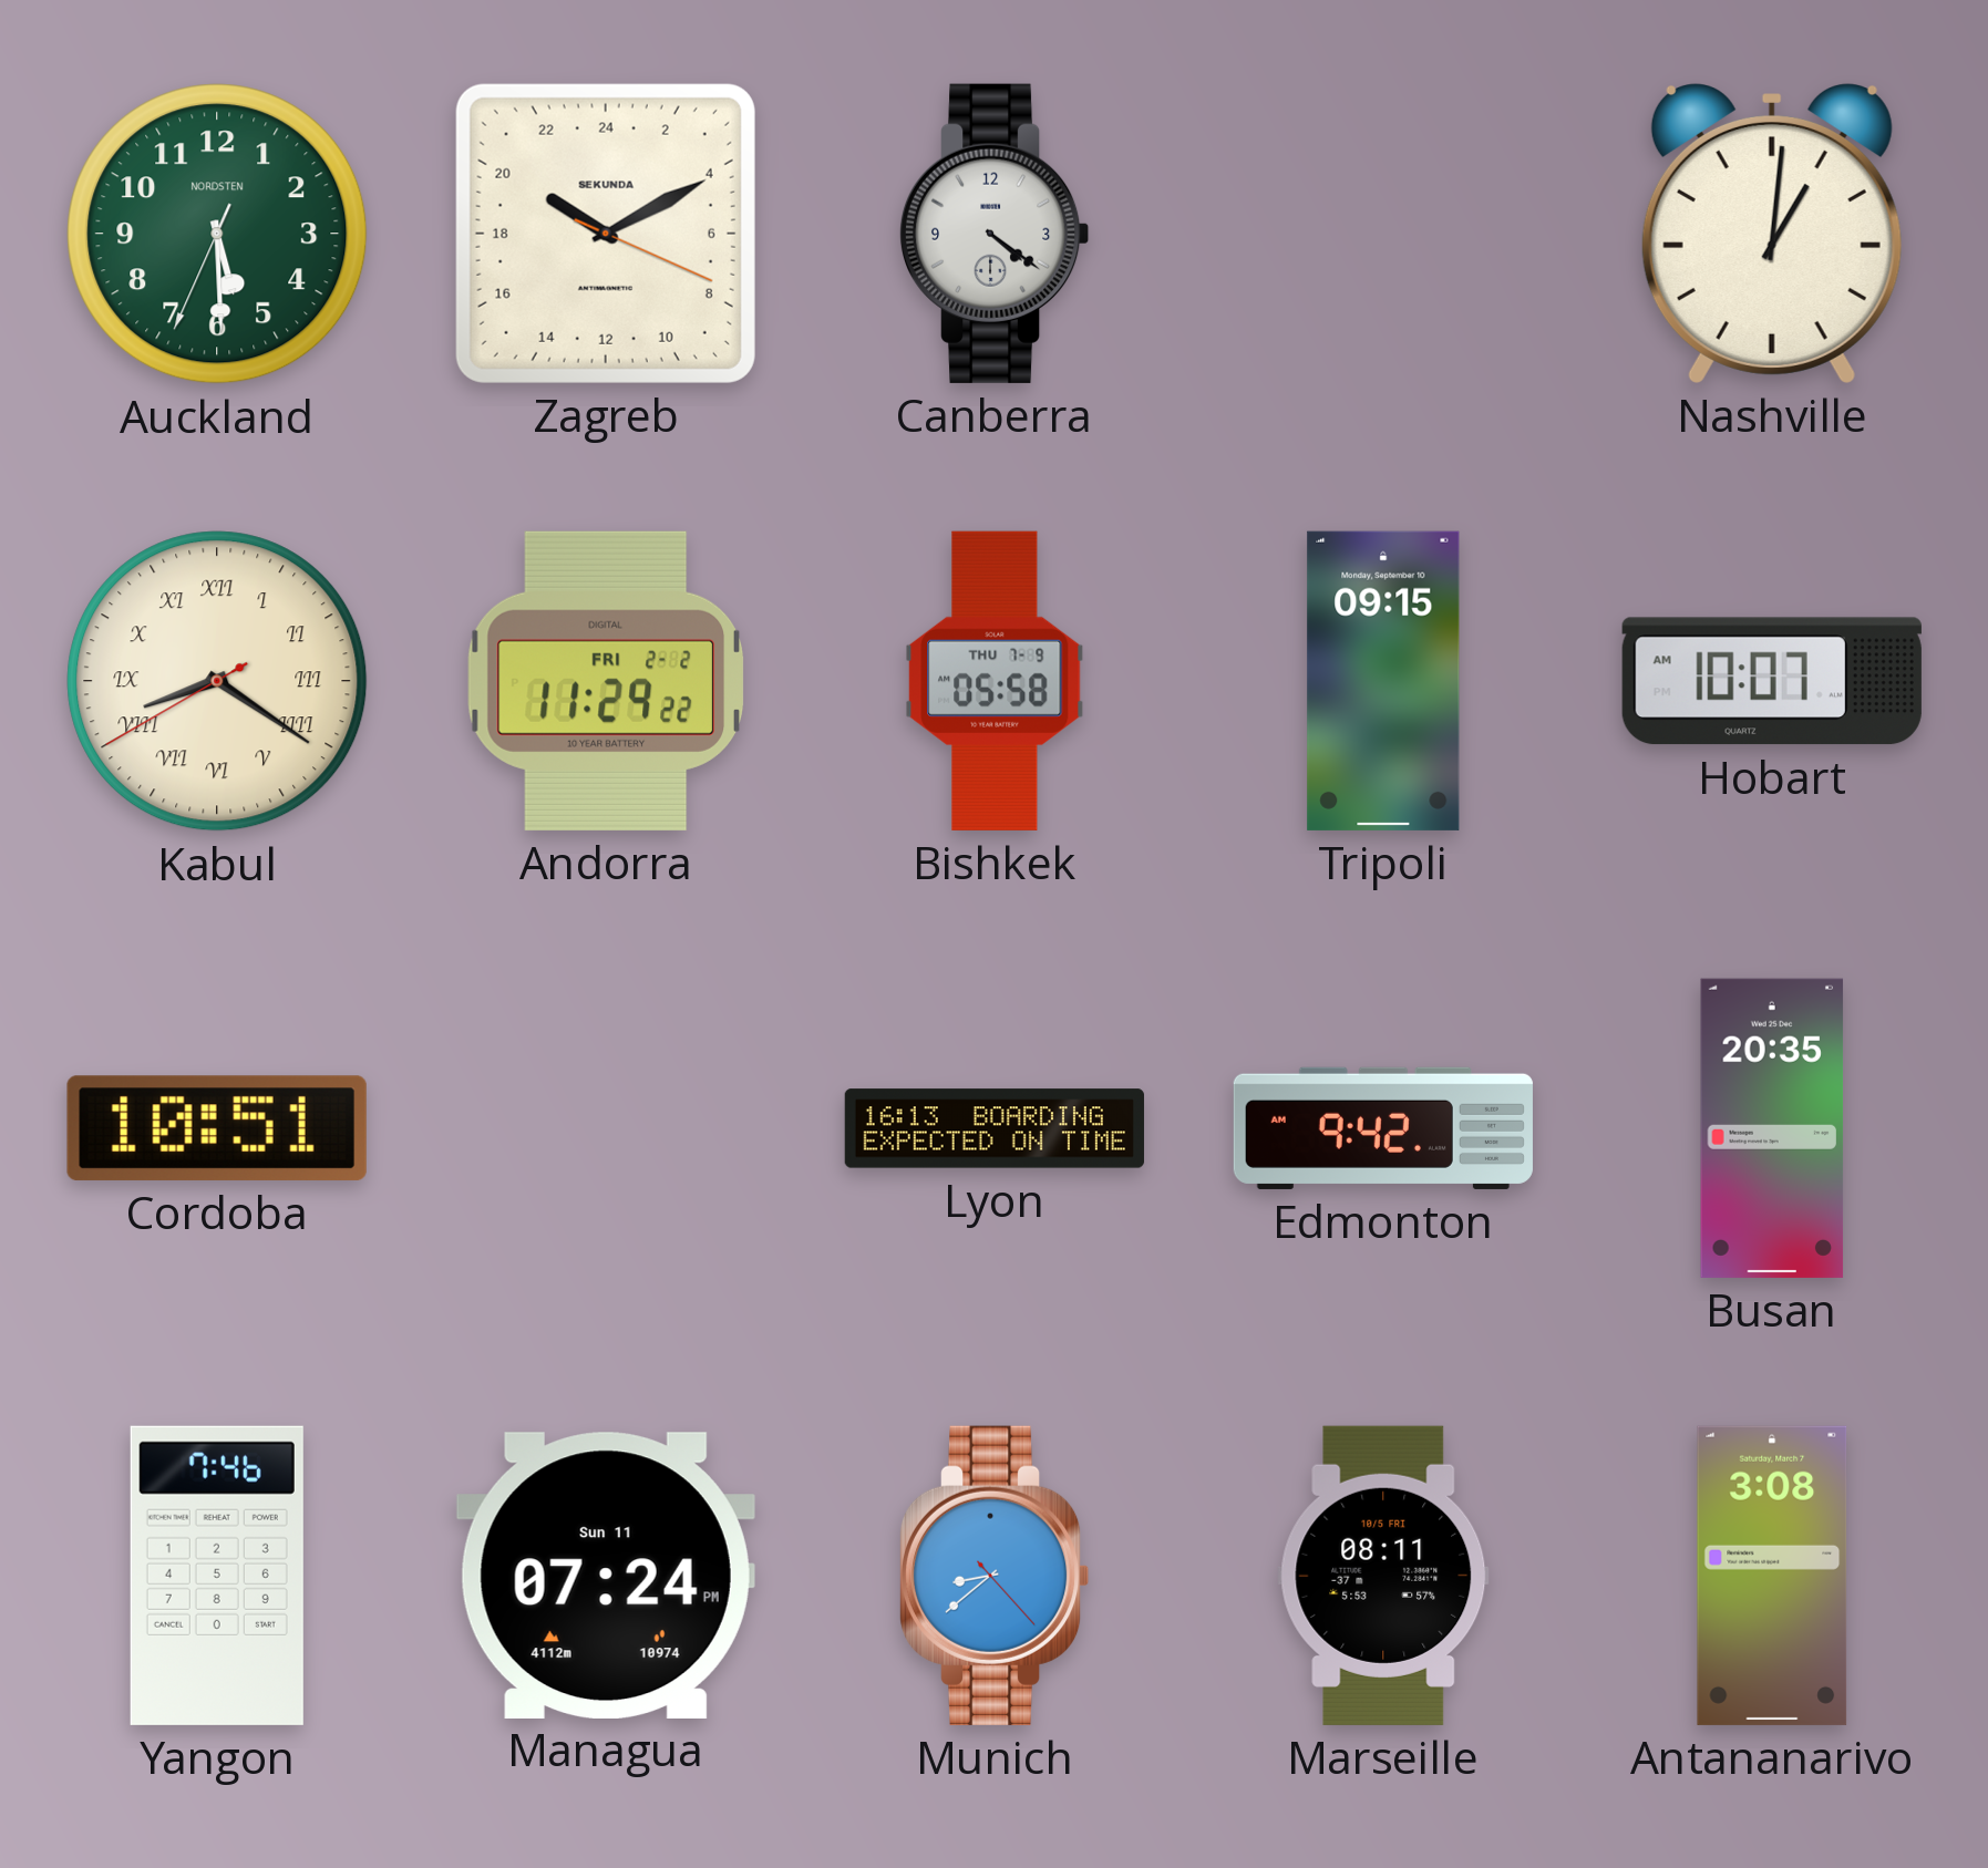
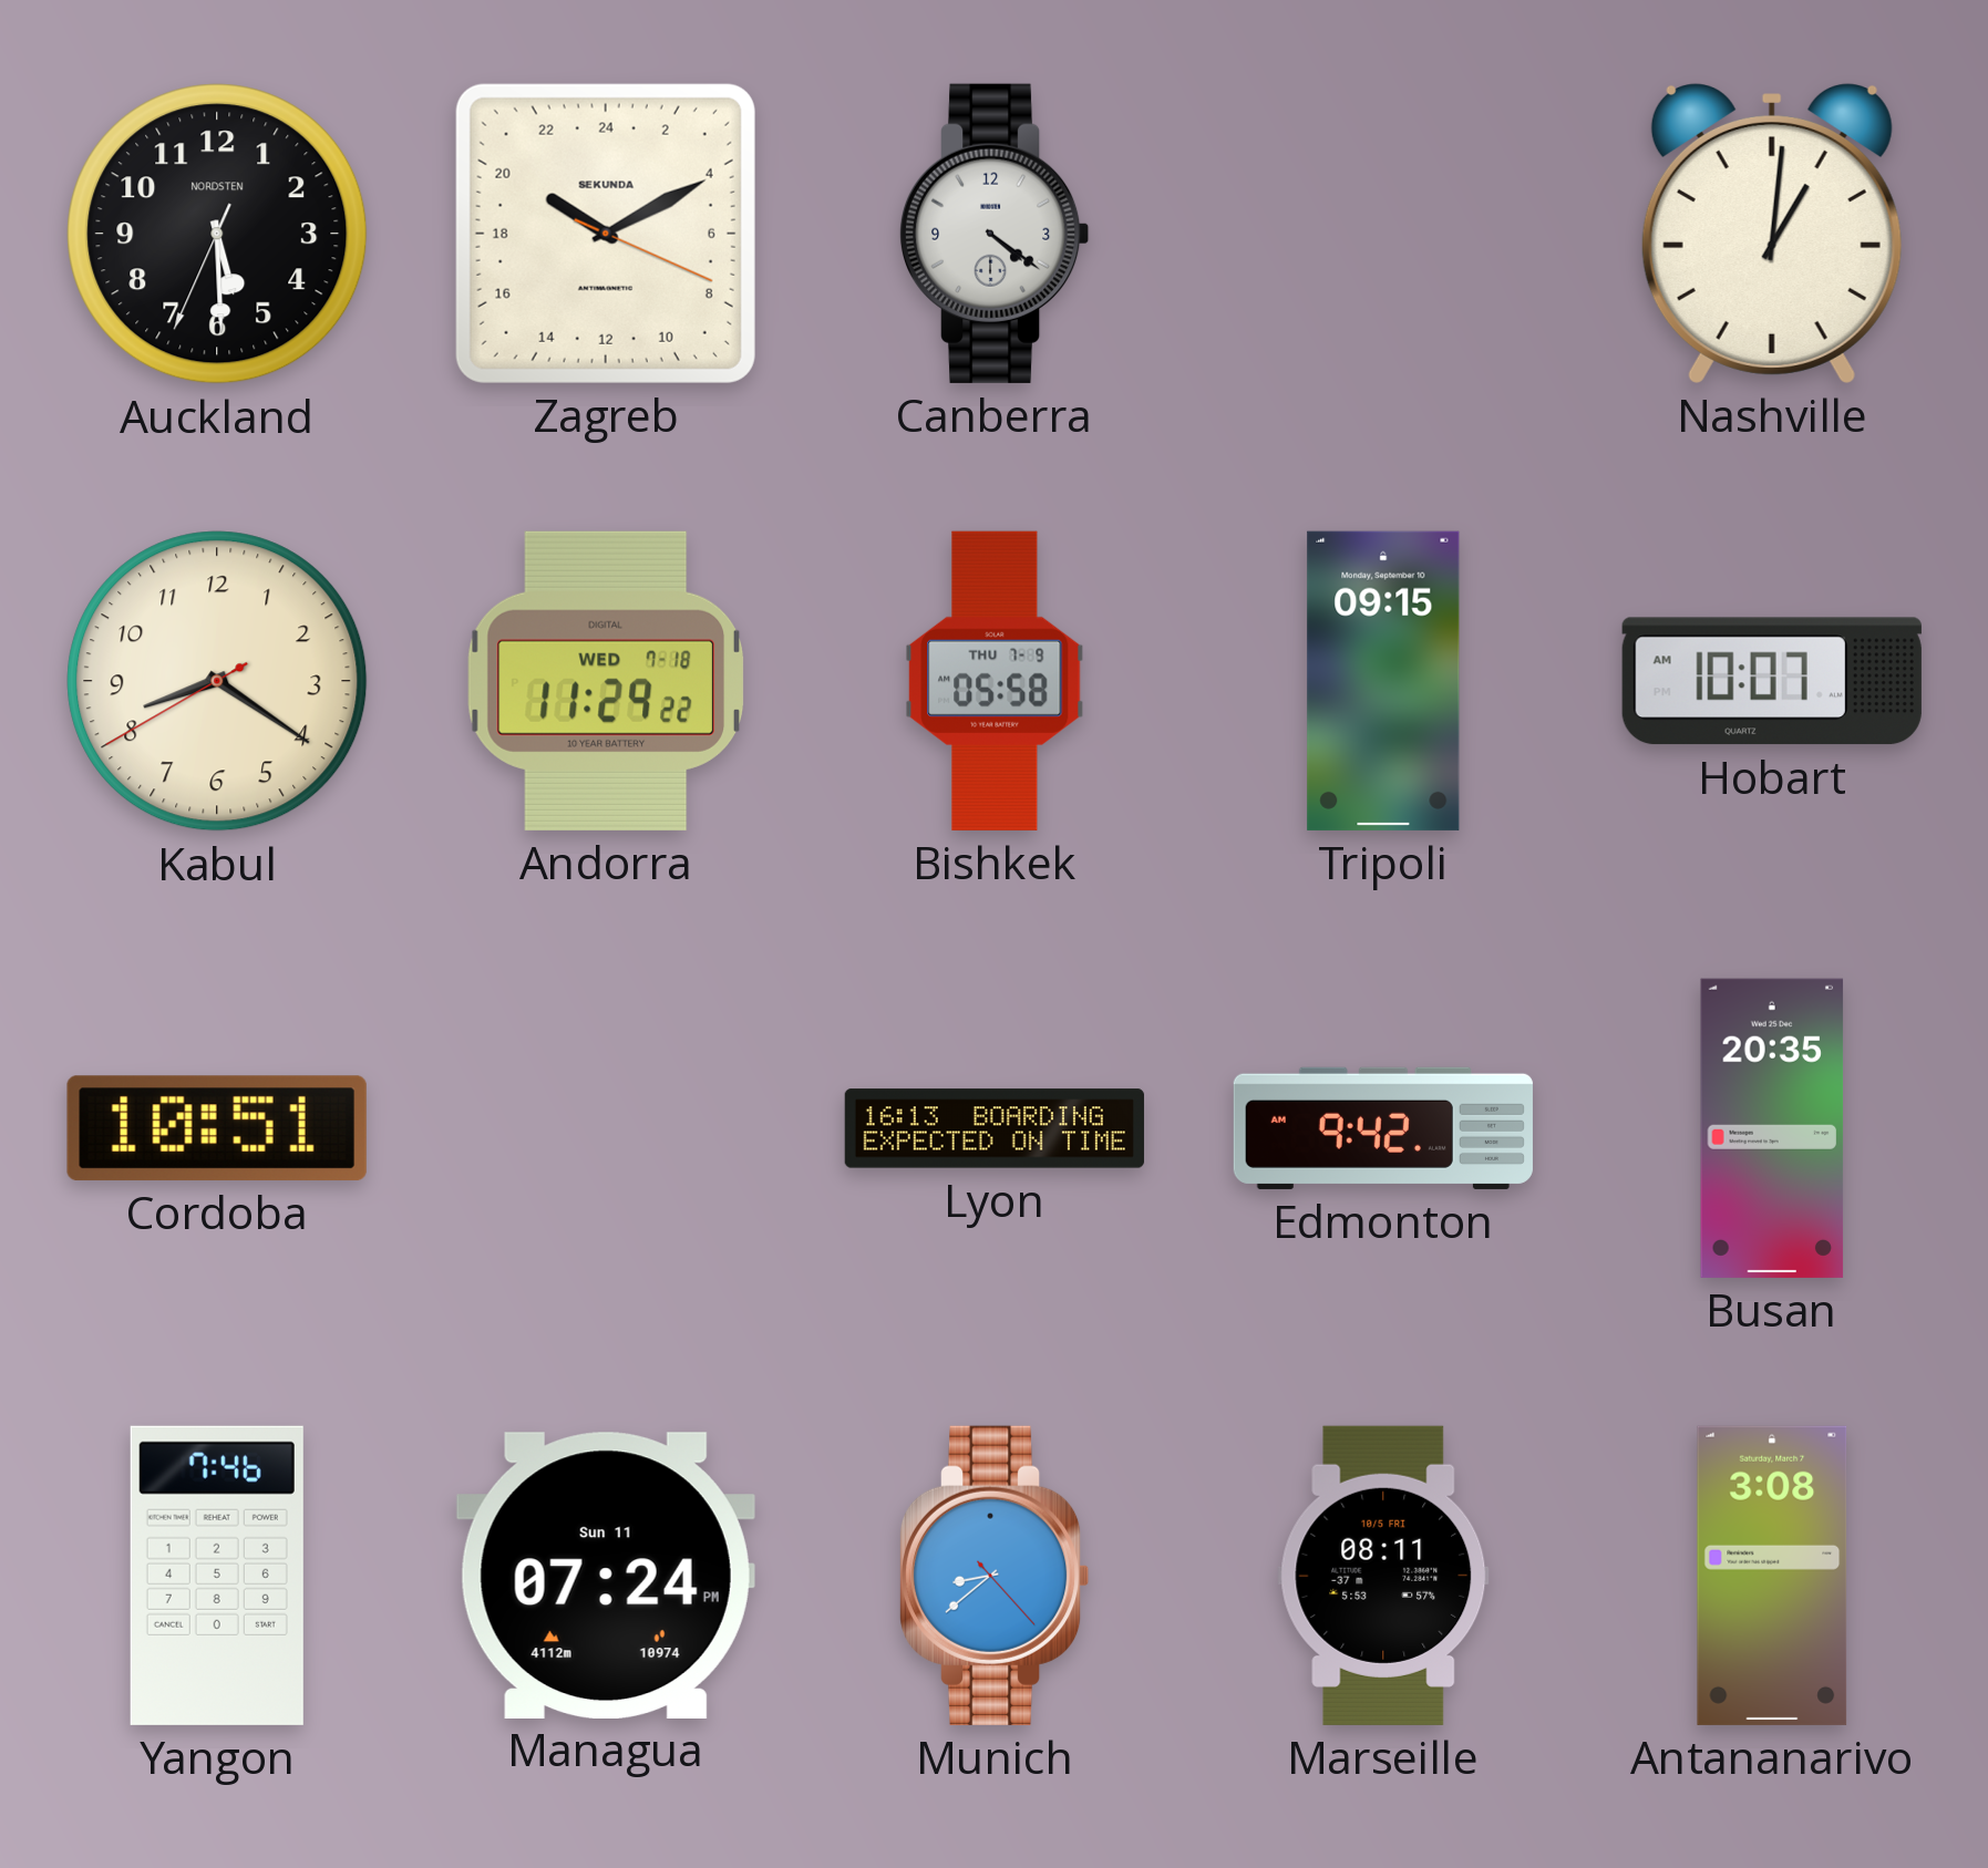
Auckland dial: green -> black
Kabul numerals: Roman -> Arabic
Andorra date: FRI 2-2 -> WED 7-18
